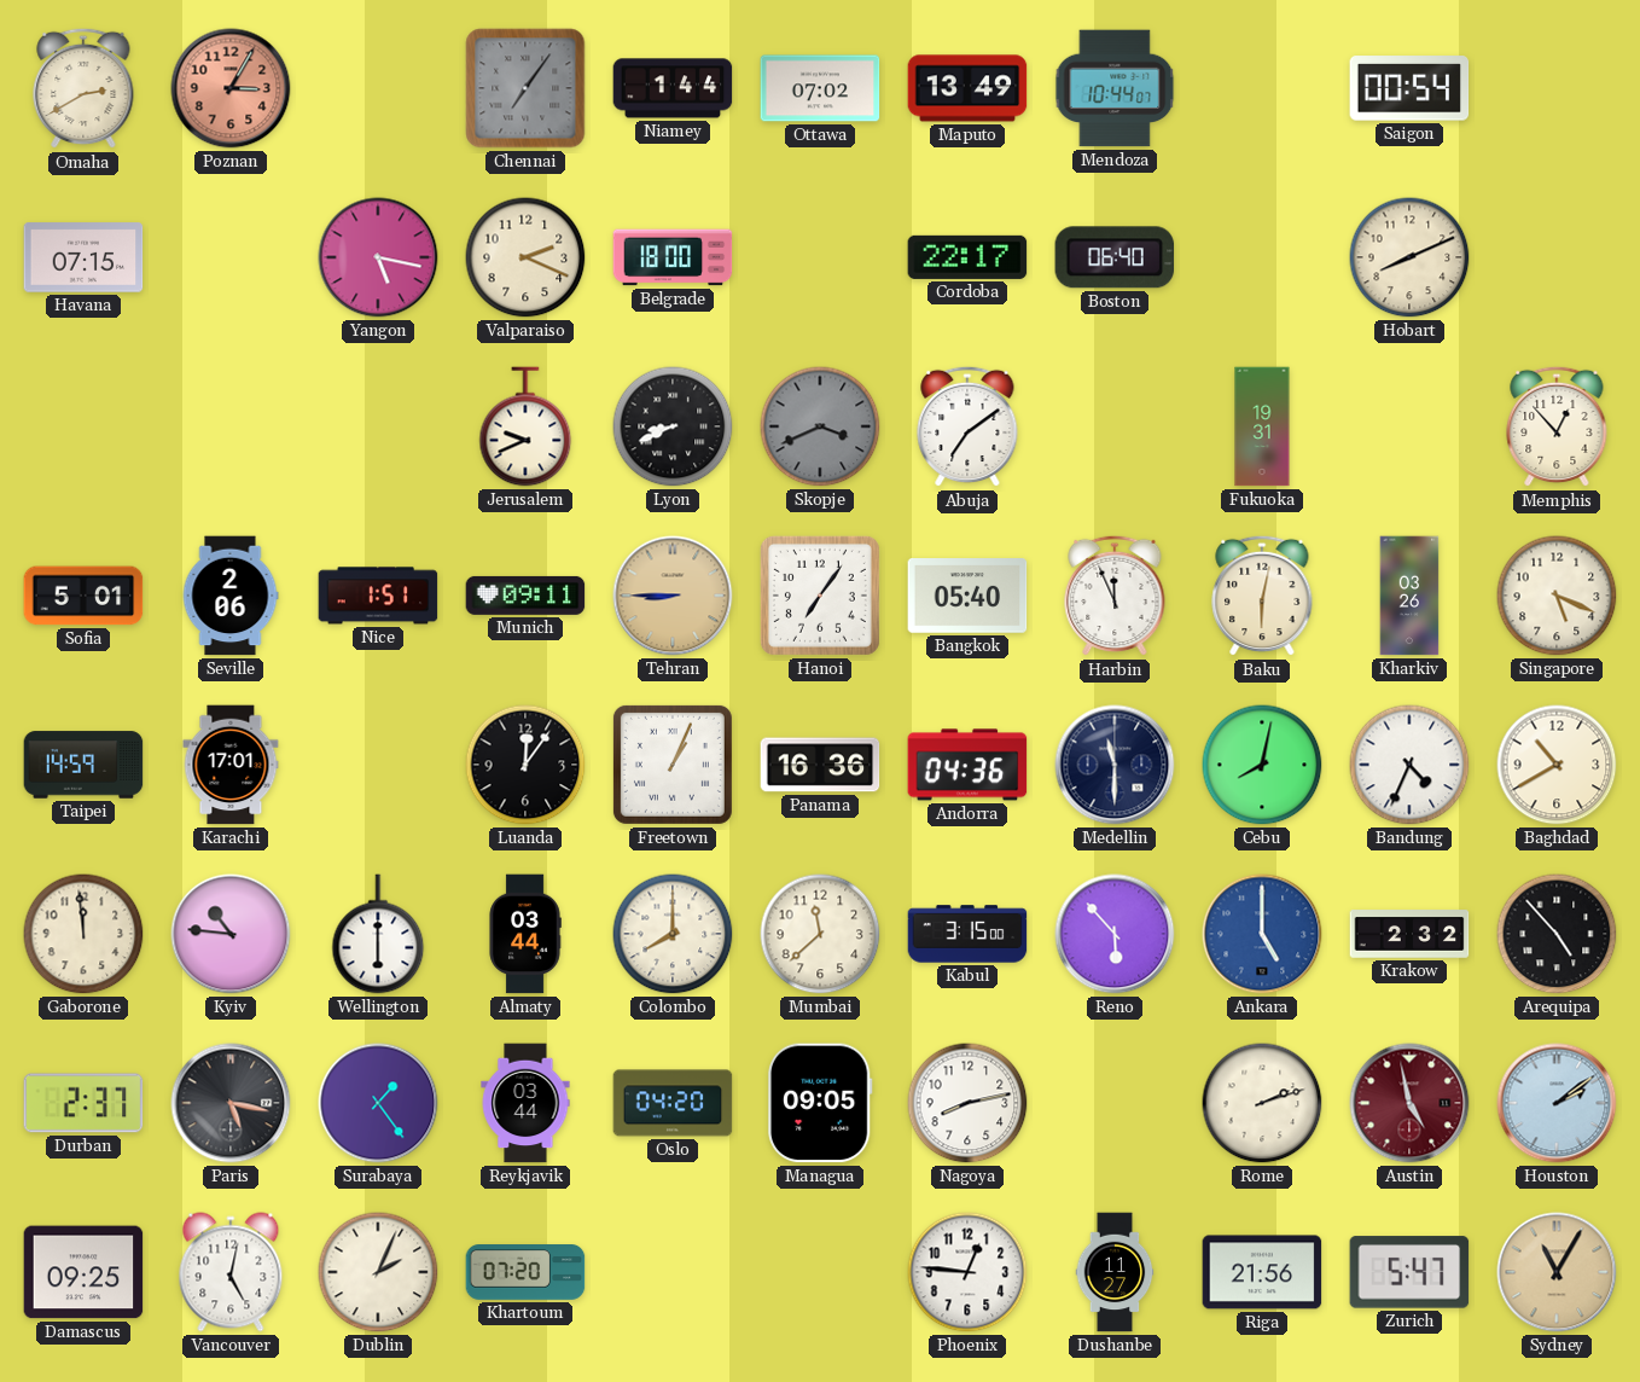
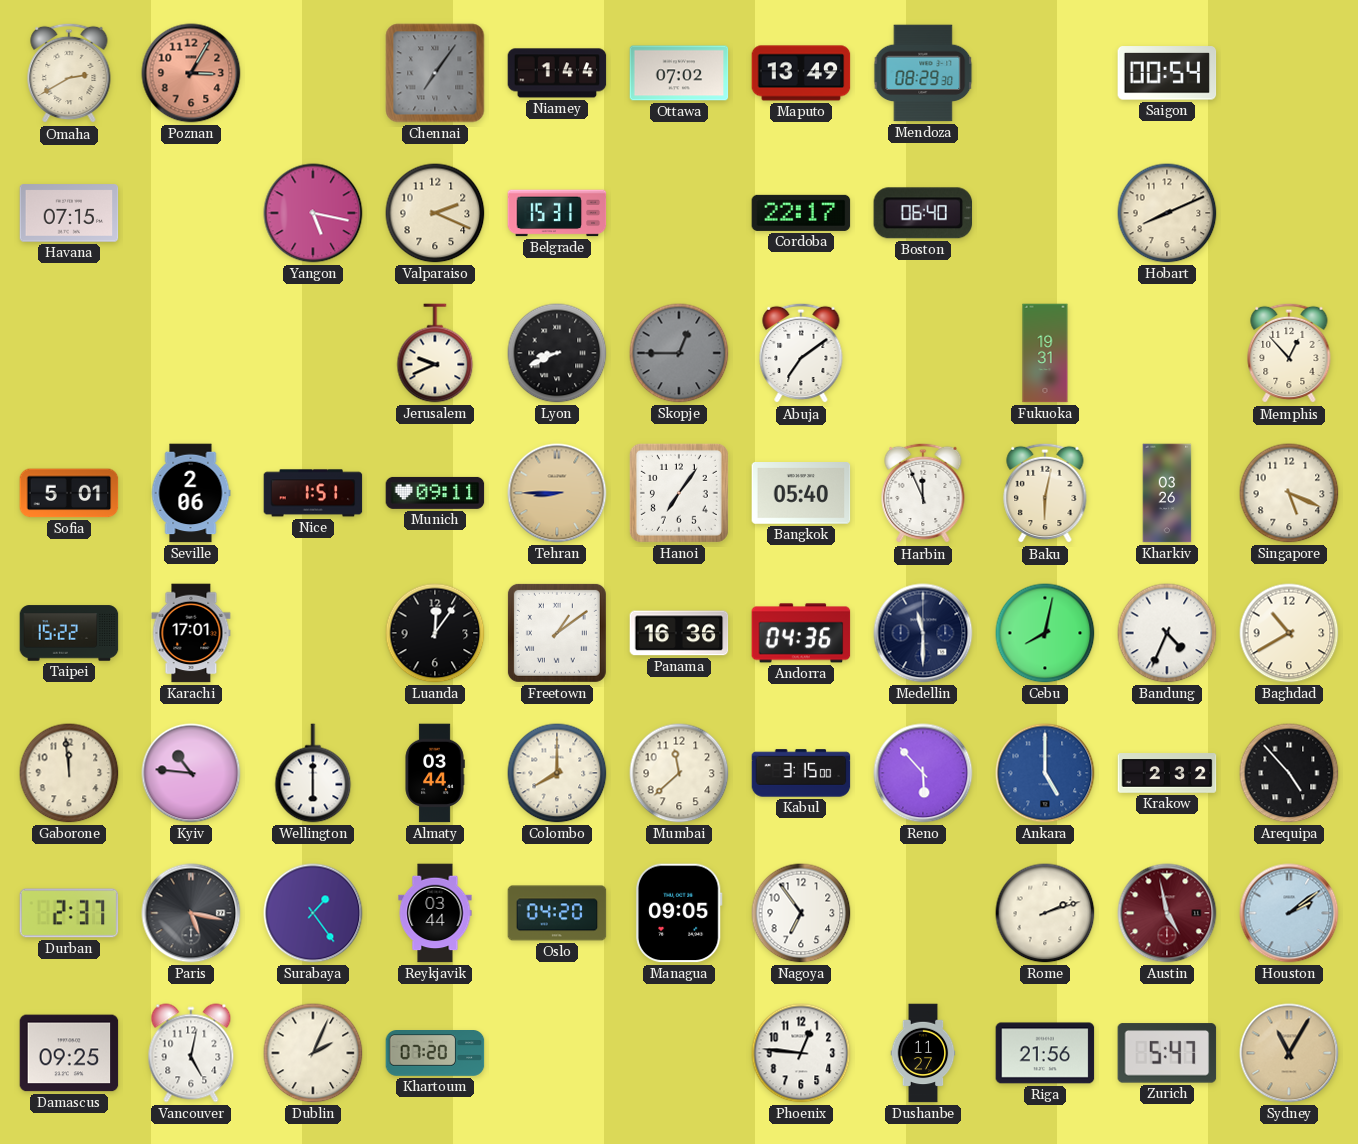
Mendoza: 10:44 -> 08:29
Belgrade: 18:00 -> 15:31
Skopje: 3:41 -> 12:45
Taipei: 14:59 -> 15:22
Freetown: 1:04 -> 1:09
Nagoya: 8:13 -> 6:54
